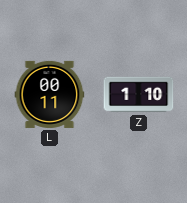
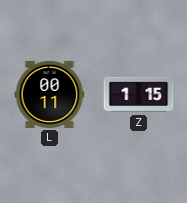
Z: 1:10 -> 1:15
